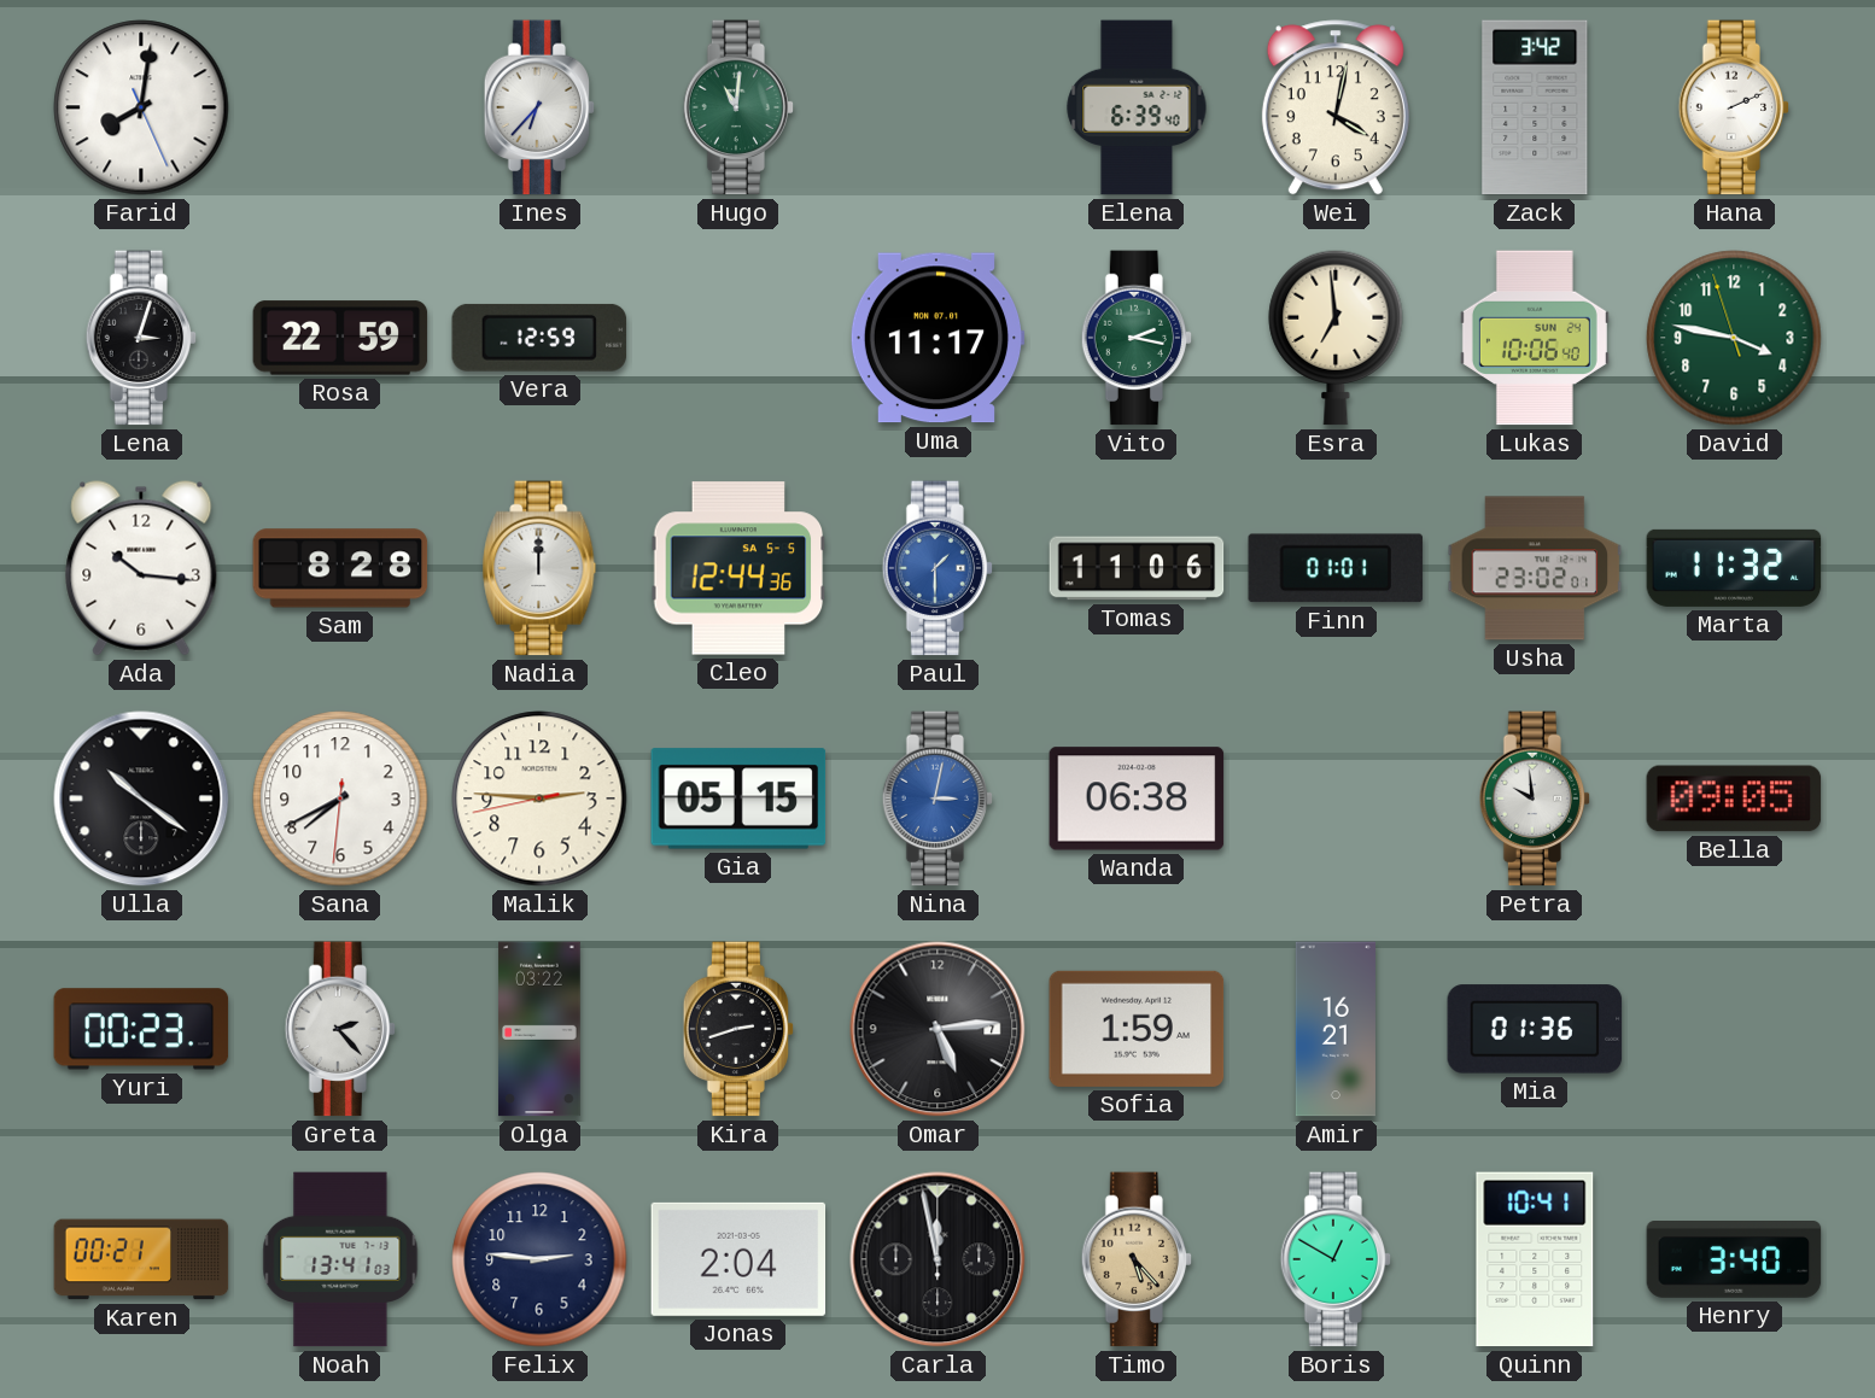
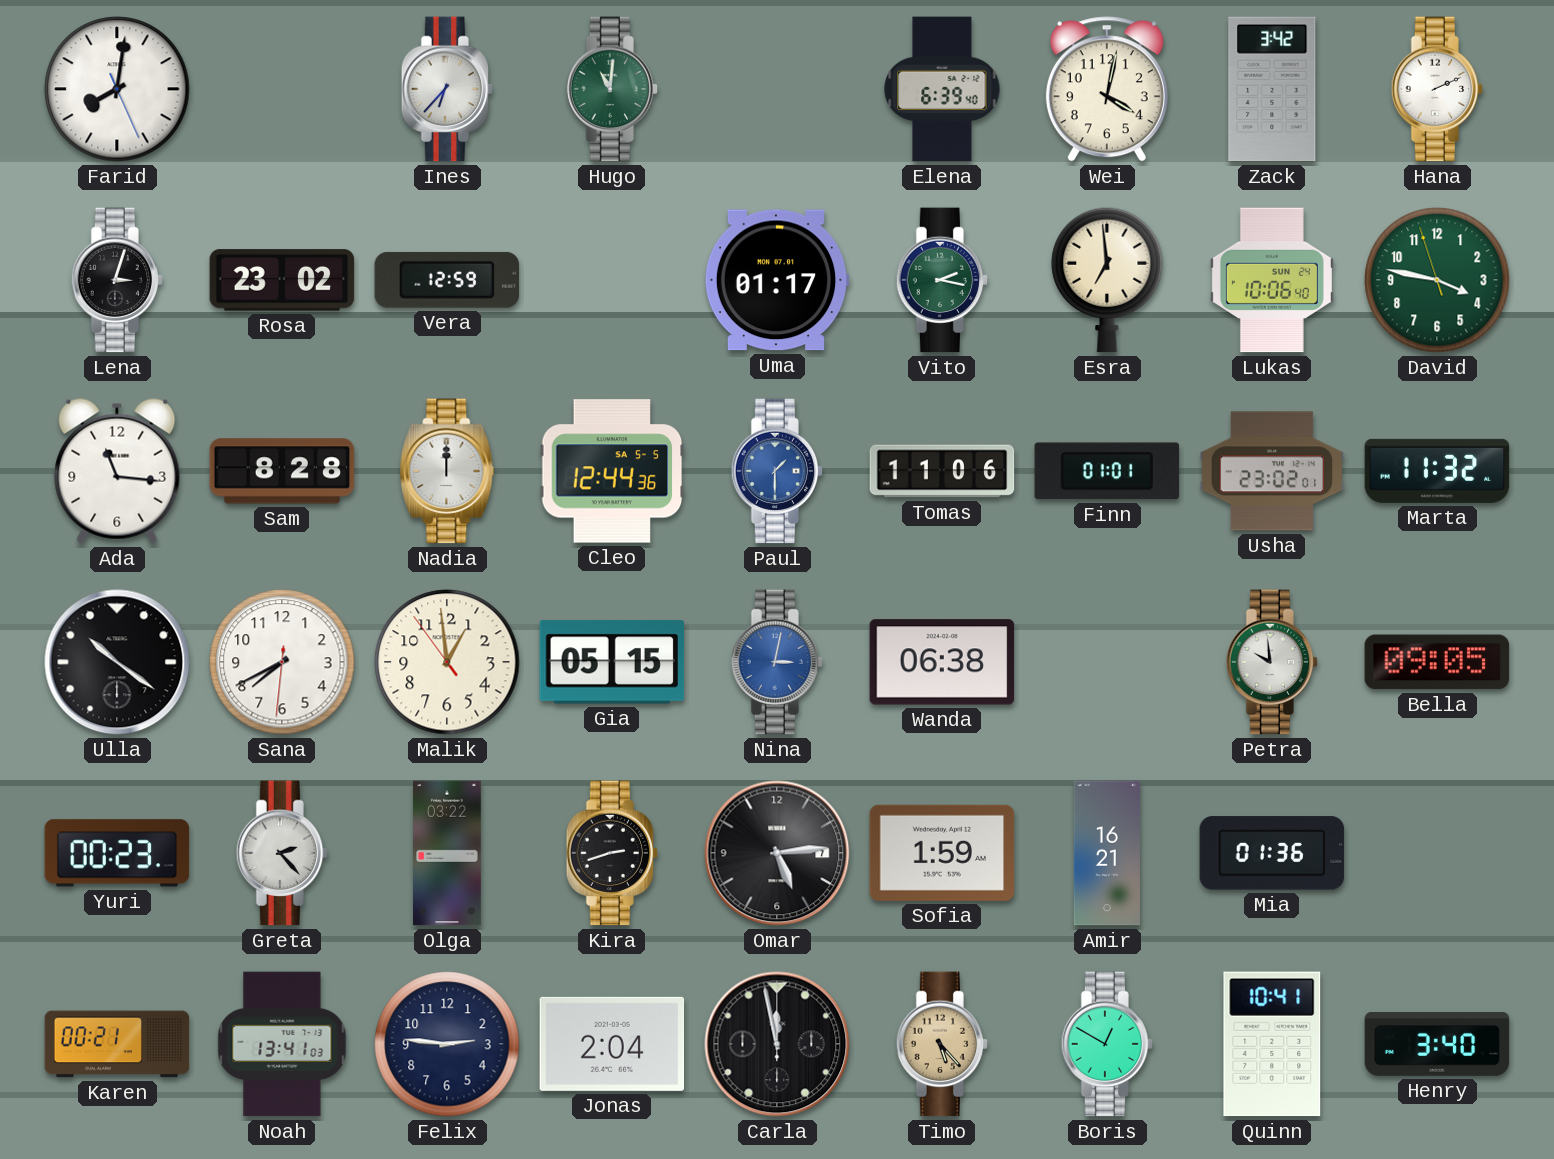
Rosa: 22:59 -> 23:02
Uma: 11:17 -> 01:17
Ada: 10:16 -> 11:16
Malik: 2:45 -> 12:58
